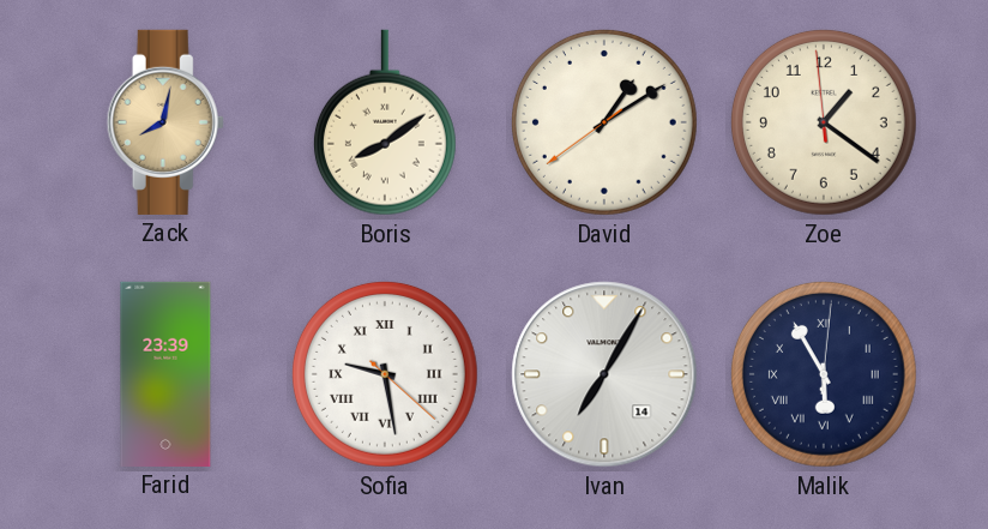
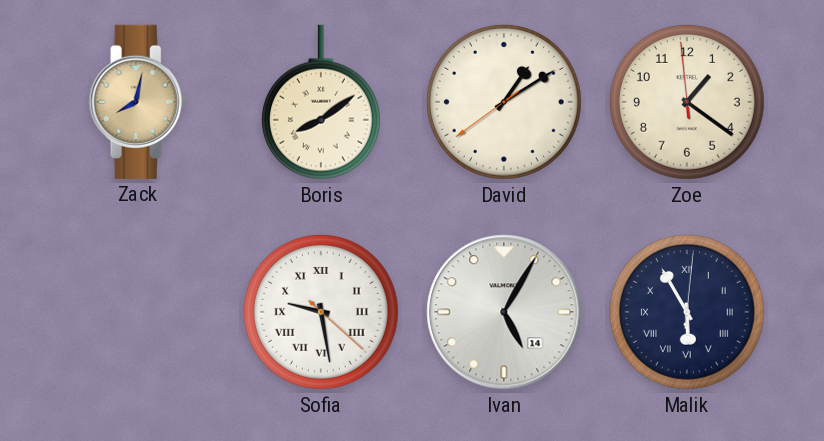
Farid: 23:39 -> none
Ivan: 7:05 -> 5:05
